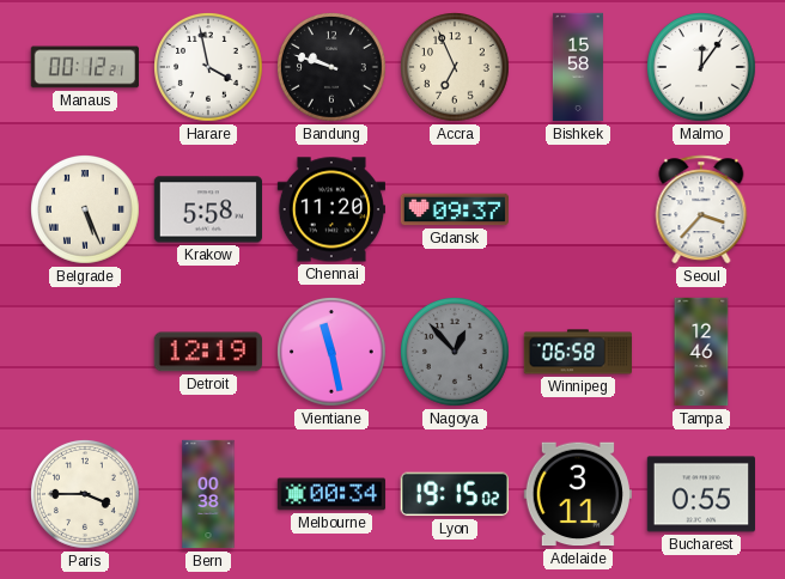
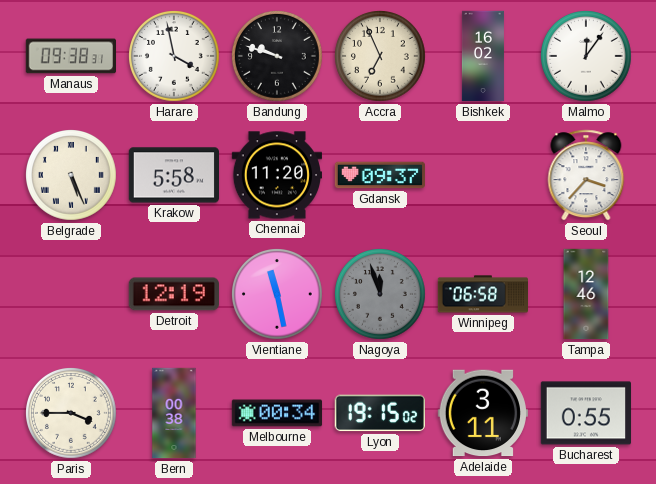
Manaus: 00:12 -> 09:38
Bishkek: 15:58 -> 16:02
Nagoya: 12:53 -> 11:57
